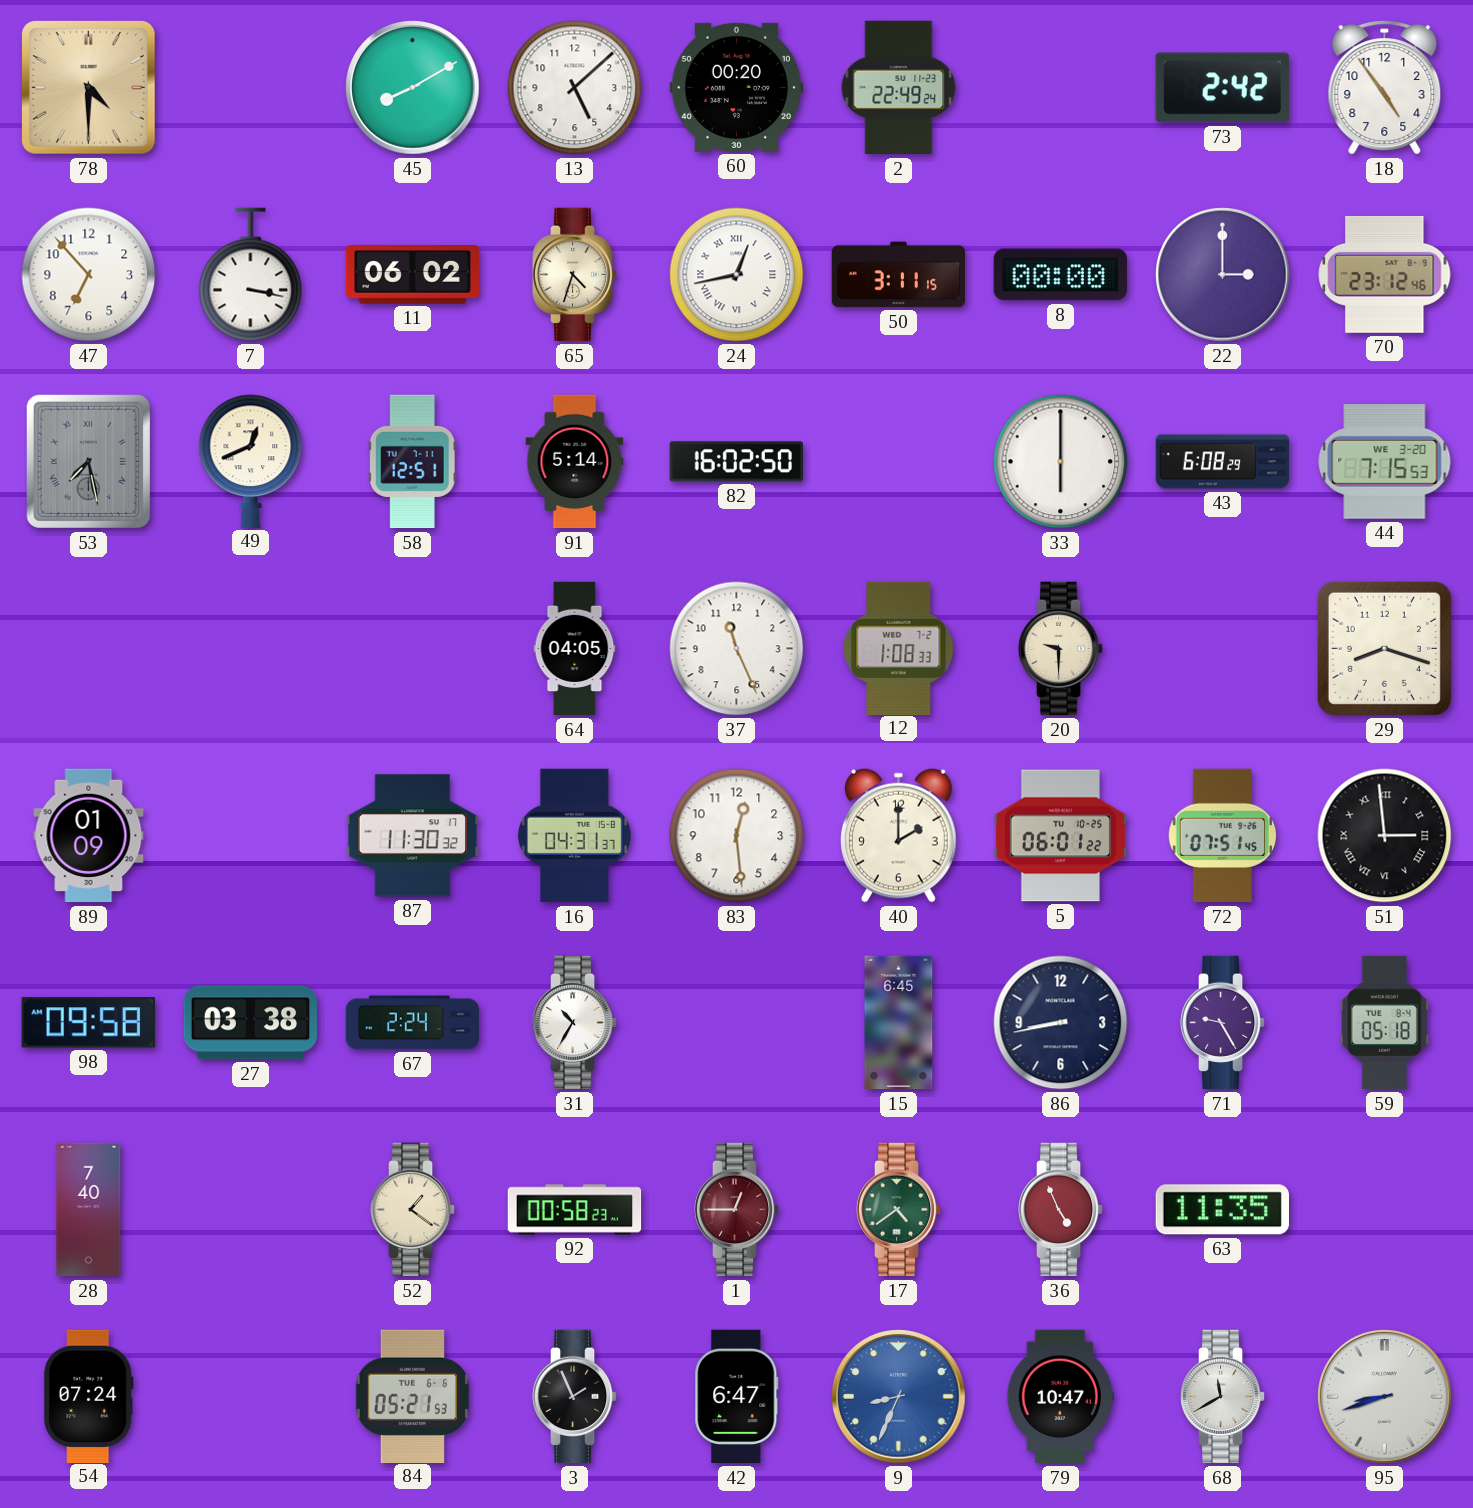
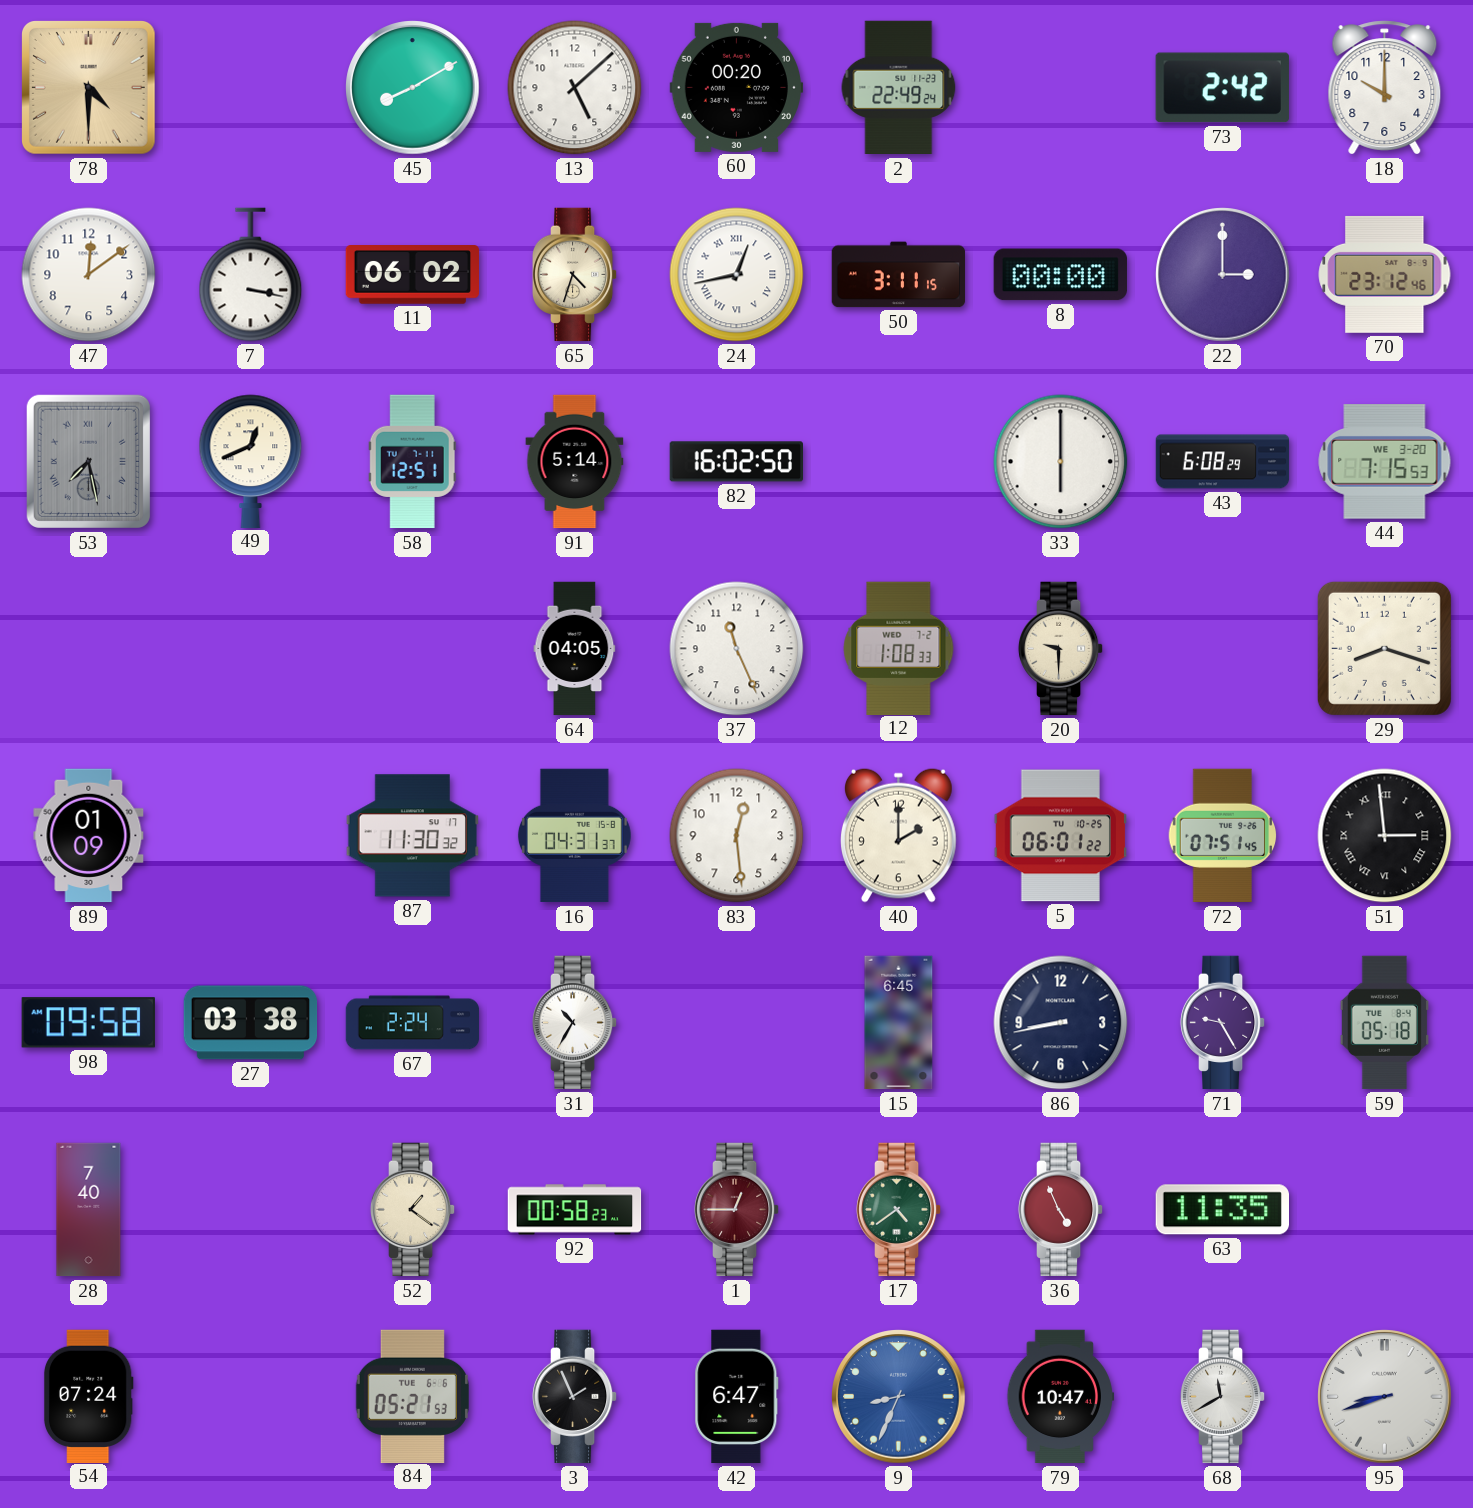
18: 4:54 -> 10:00
47: 6:53 -> 12:09
